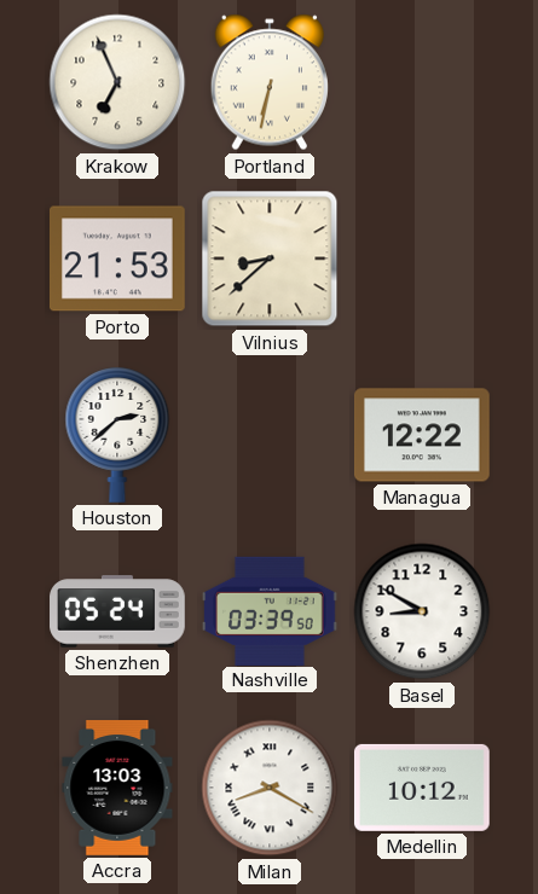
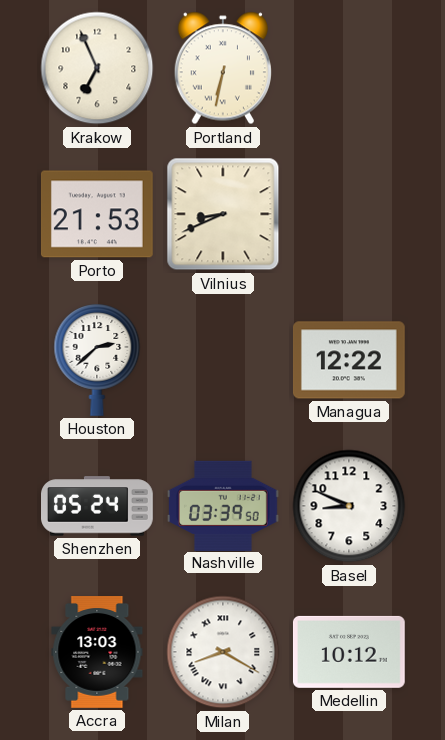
Vilnius: 8:38 -> 8:41
Basel: 8:50 -> 8:49
